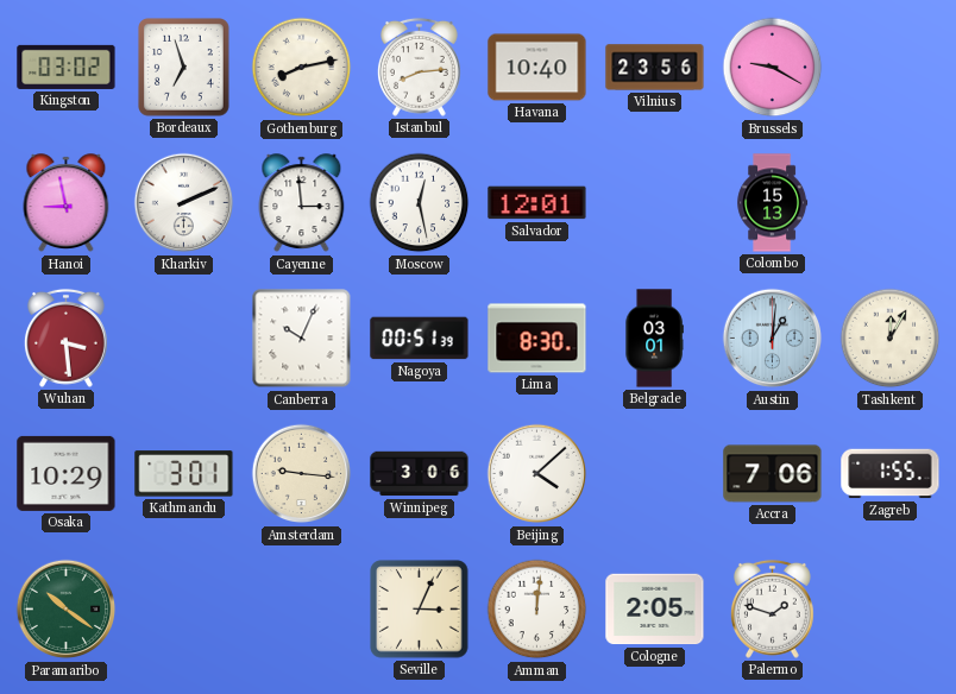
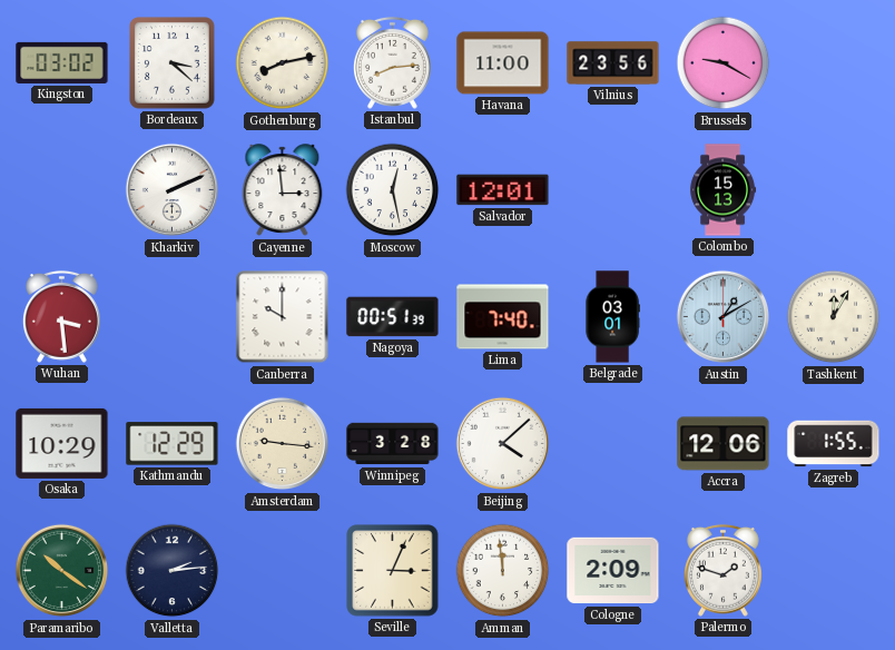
Bordeaux: 6:57 -> 3:22
Havana: 10:40 -> 11:00
Hanoi: 8:58 -> none
Canberra: 10:04 -> 10:00
Lima: 8:30 -> 7:40
Austin: 1:01 -> 1:10
Kathmandu: 3:01 -> 12:29
Winnipeg: 3:06 -> 3:28
Accra: 7:06 -> 12:06
Valletta: none -> 2:14
Amman: 12:01 -> 11:59
Cologne: 2:05 -> 2:09
